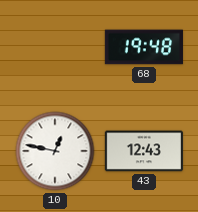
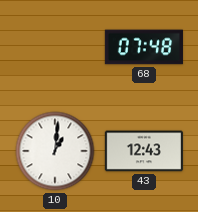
68: 19:48 -> 07:48
10: 12:47 -> 1:01
